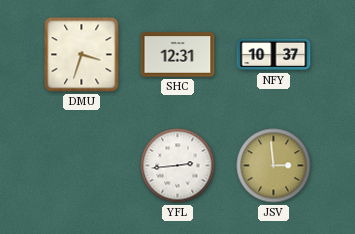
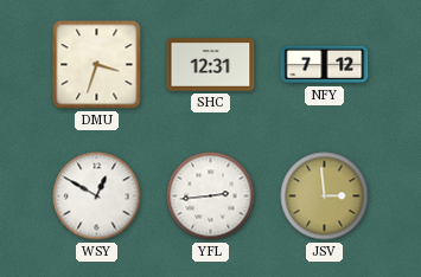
NFY: 10:37 -> 7:12
WSY: none -> 12:50
